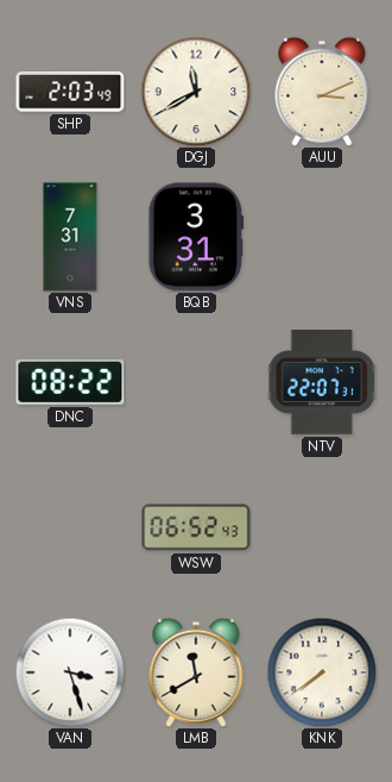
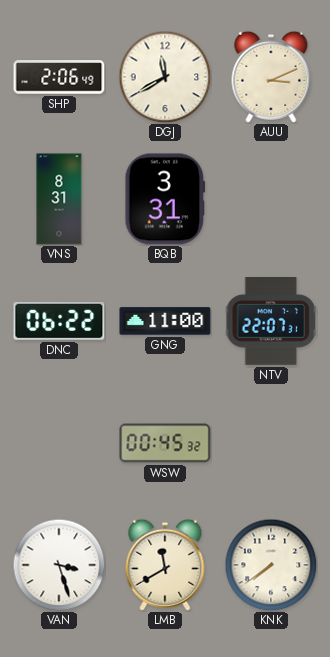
SHP: 2:03 -> 2:06
VNS: 7:31 -> 8:31
DNC: 08:22 -> 06:22
GNG: none -> 11:00
WSW: 06:52 -> 00:45
